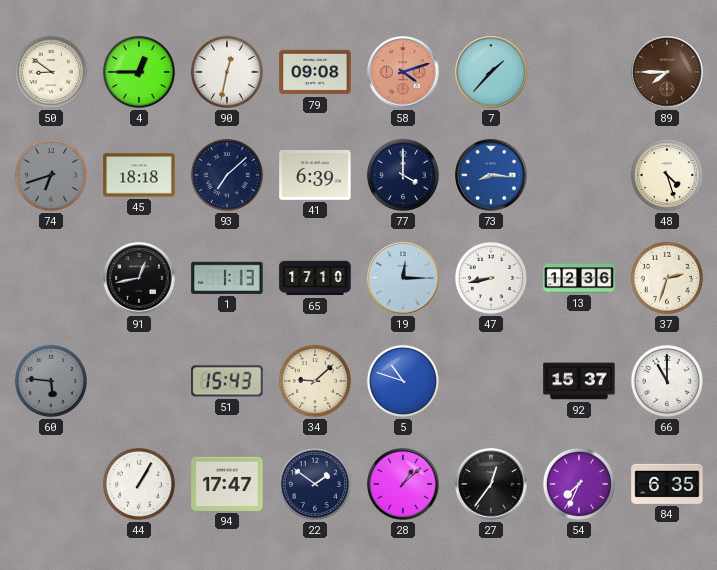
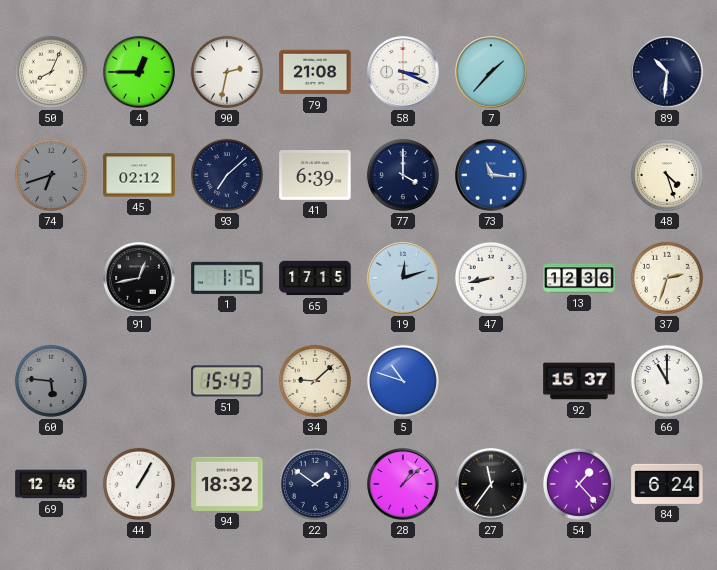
50: 8:51 -> 8:04
90: 12:32 -> 2:32
79: 09:08 -> 21:08
58: 4:12 -> 3:19
58 dial: salmon -> white
89: 7:45 -> 10:31
89 dial: brown -> navy
45: 18:18 -> 02:12
73: 8:16 -> 11:16
1: 1:13 -> 1:15
65: 17:10 -> 17:15
19: 12:15 -> 12:12
69: none -> 12:48
94: 17:47 -> 18:32
27: 12:36 -> 11:36
54: 7:34 -> 1:23
84: 6:35 -> 6:24
